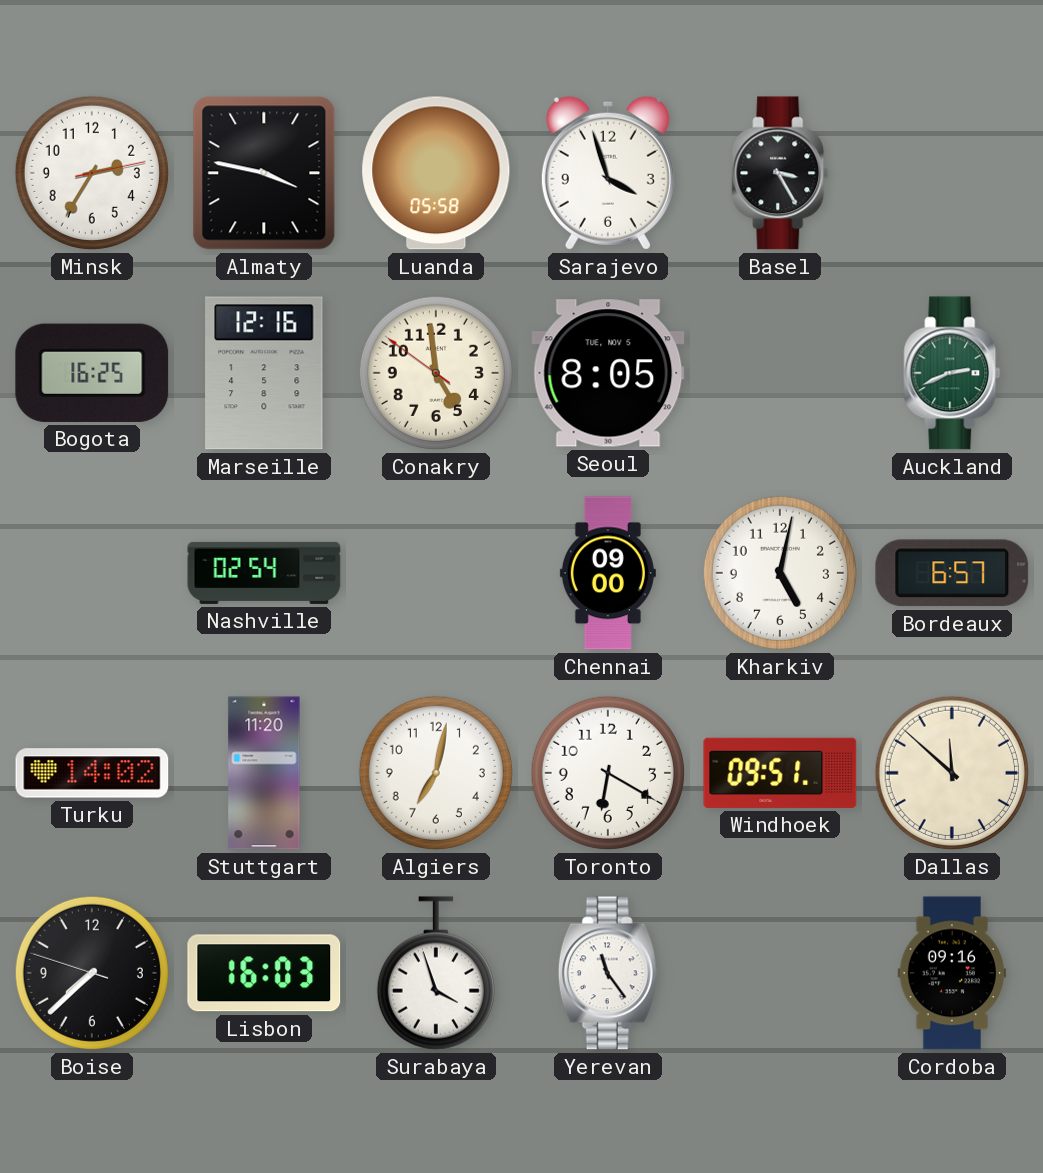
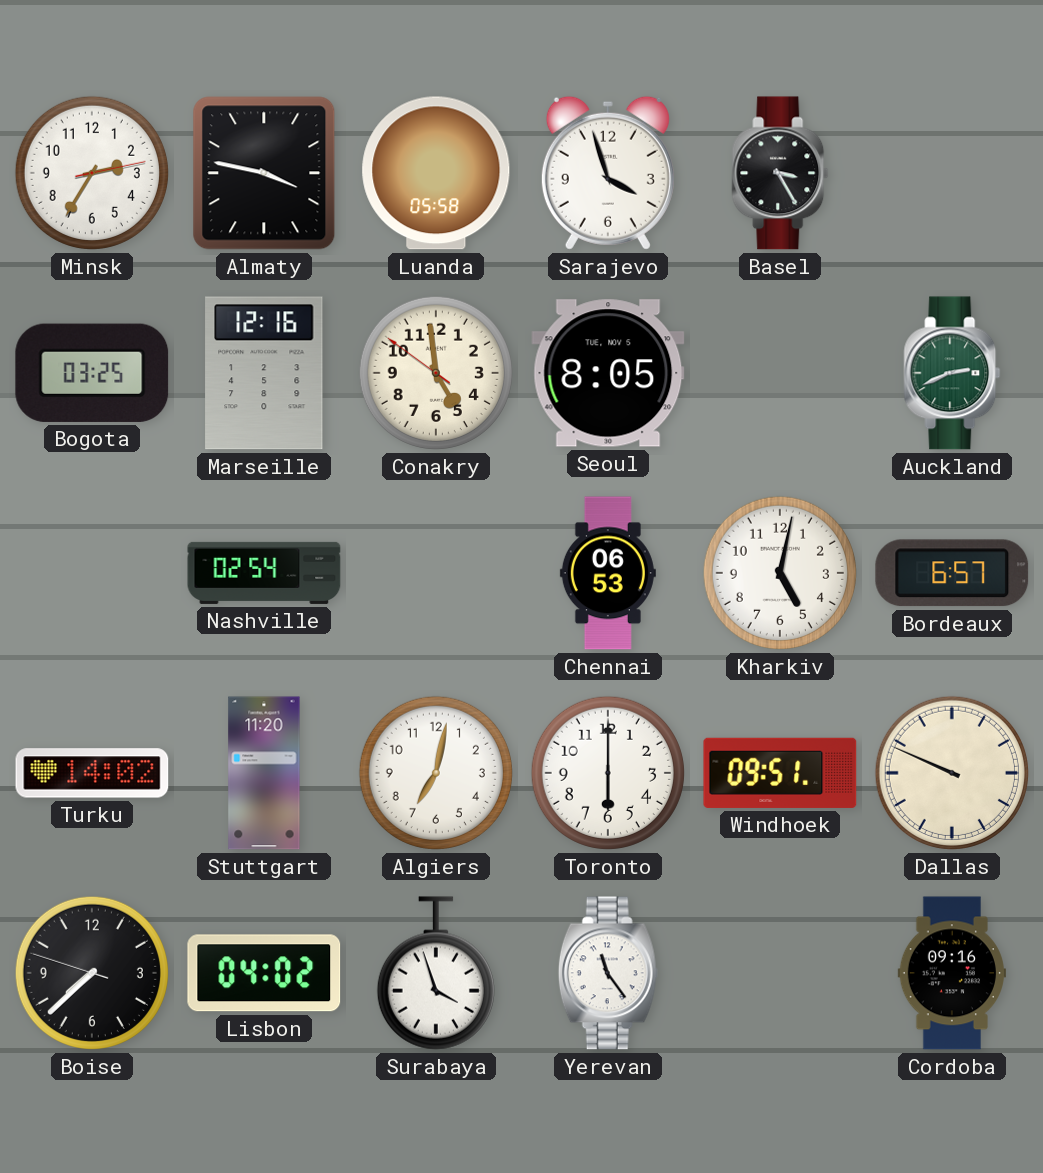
Bogota: 16:25 -> 03:25
Chennai: 09:00 -> 06:53
Toronto: 6:20 -> 6:00
Dallas: 11:52 -> 9:49
Lisbon: 16:03 -> 04:02
